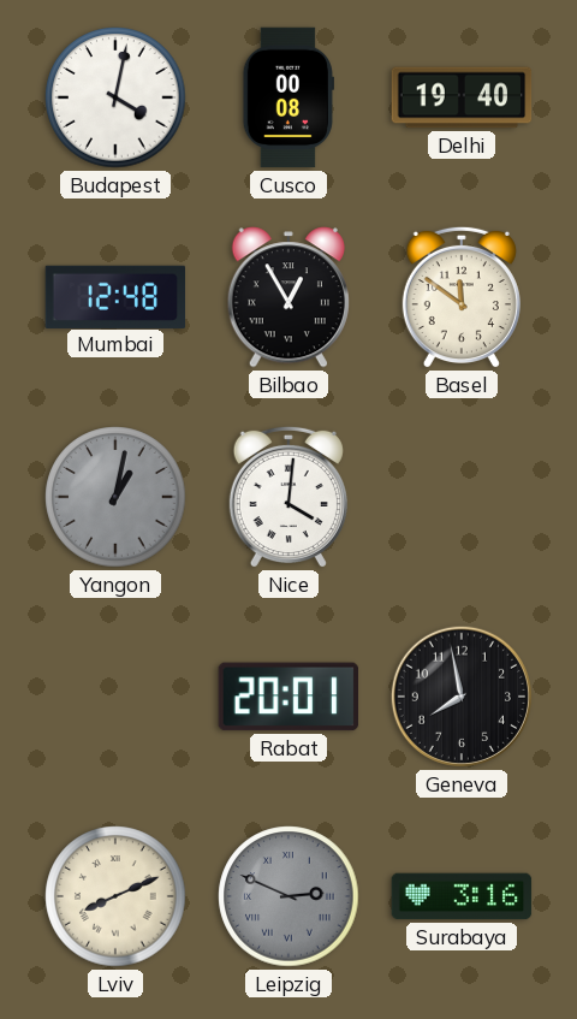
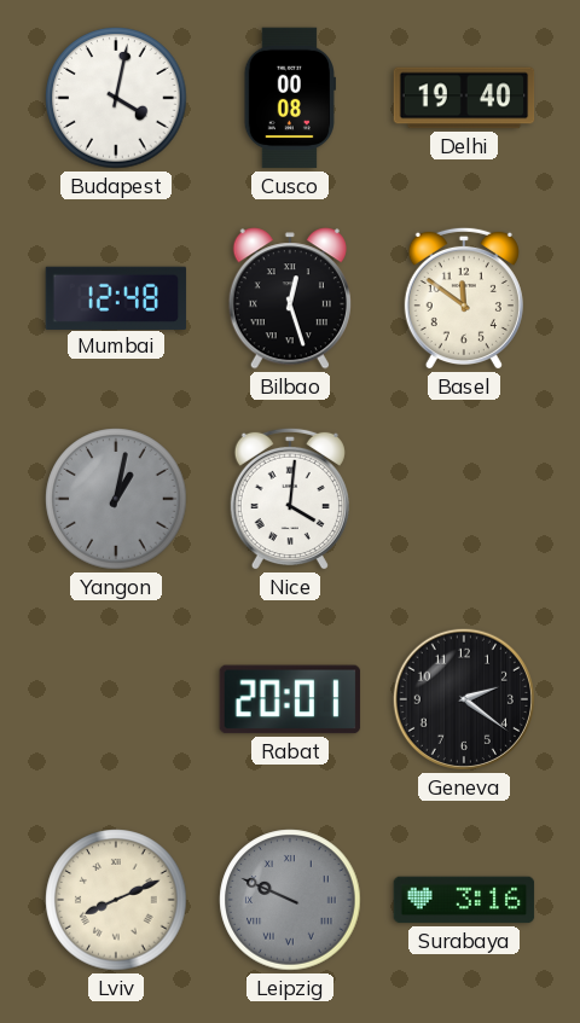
Bilbao: 12:55 -> 12:27
Geneva: 7:58 -> 2:21
Leipzig: 2:49 -> 9:49
